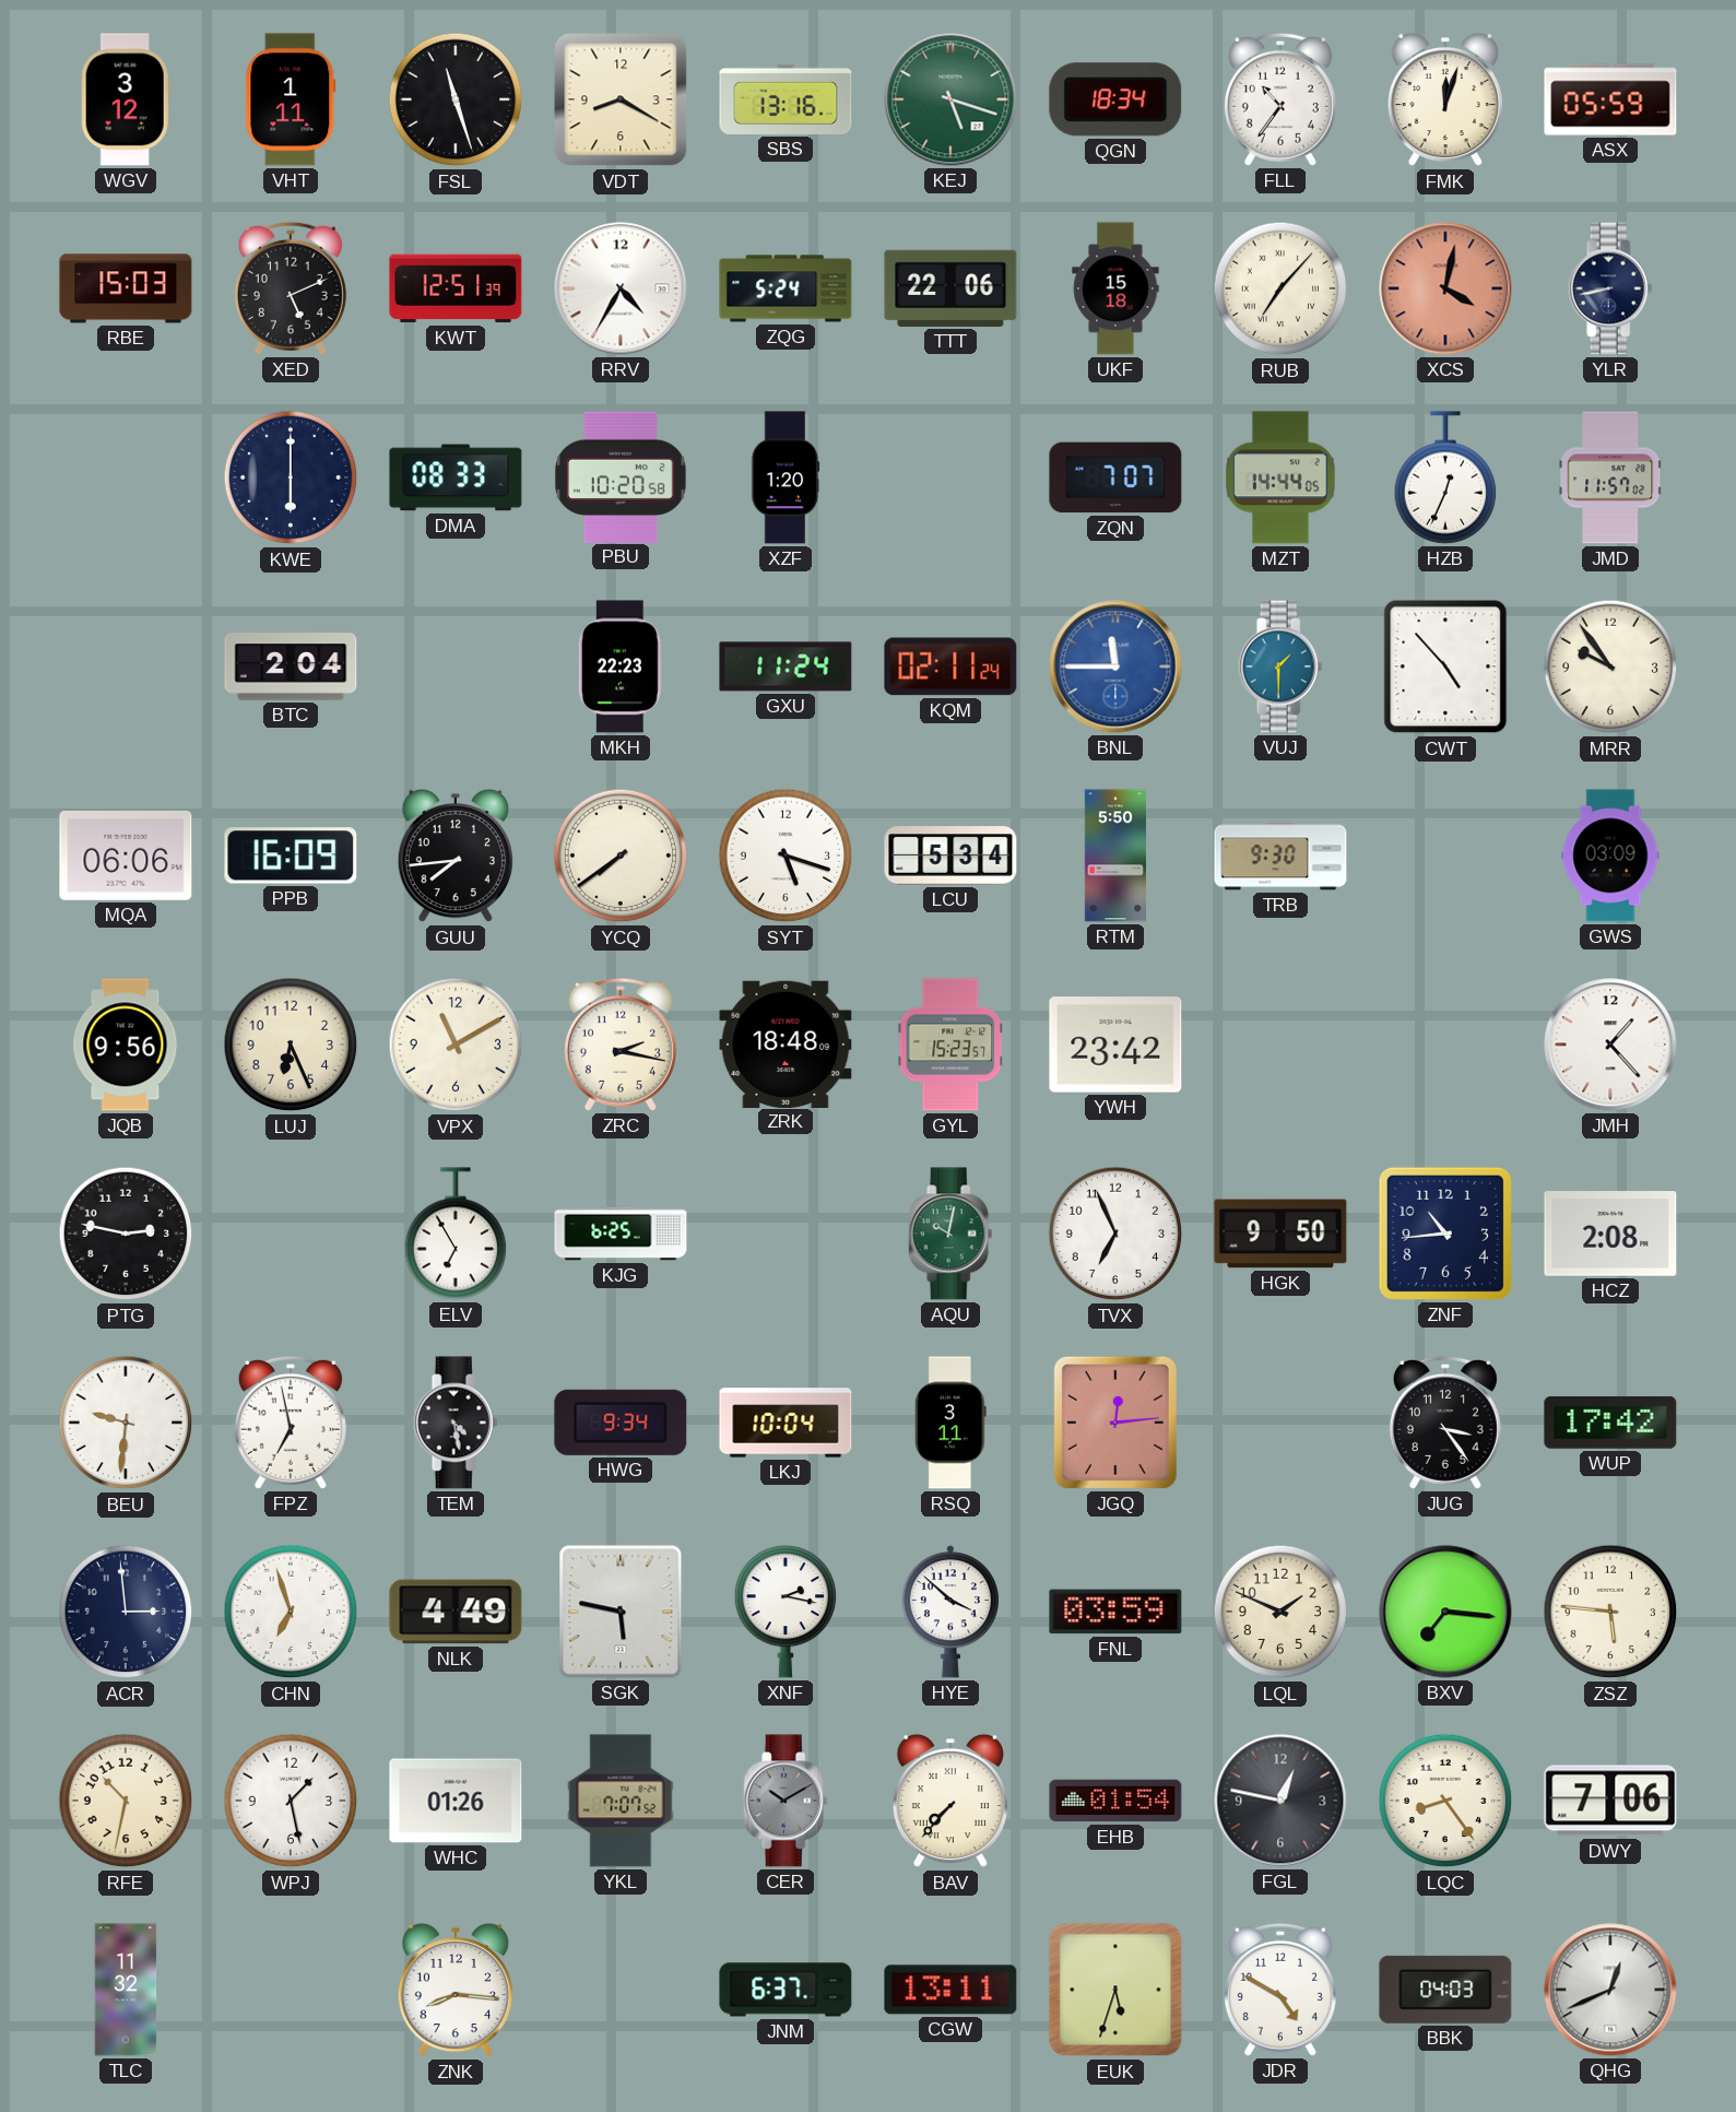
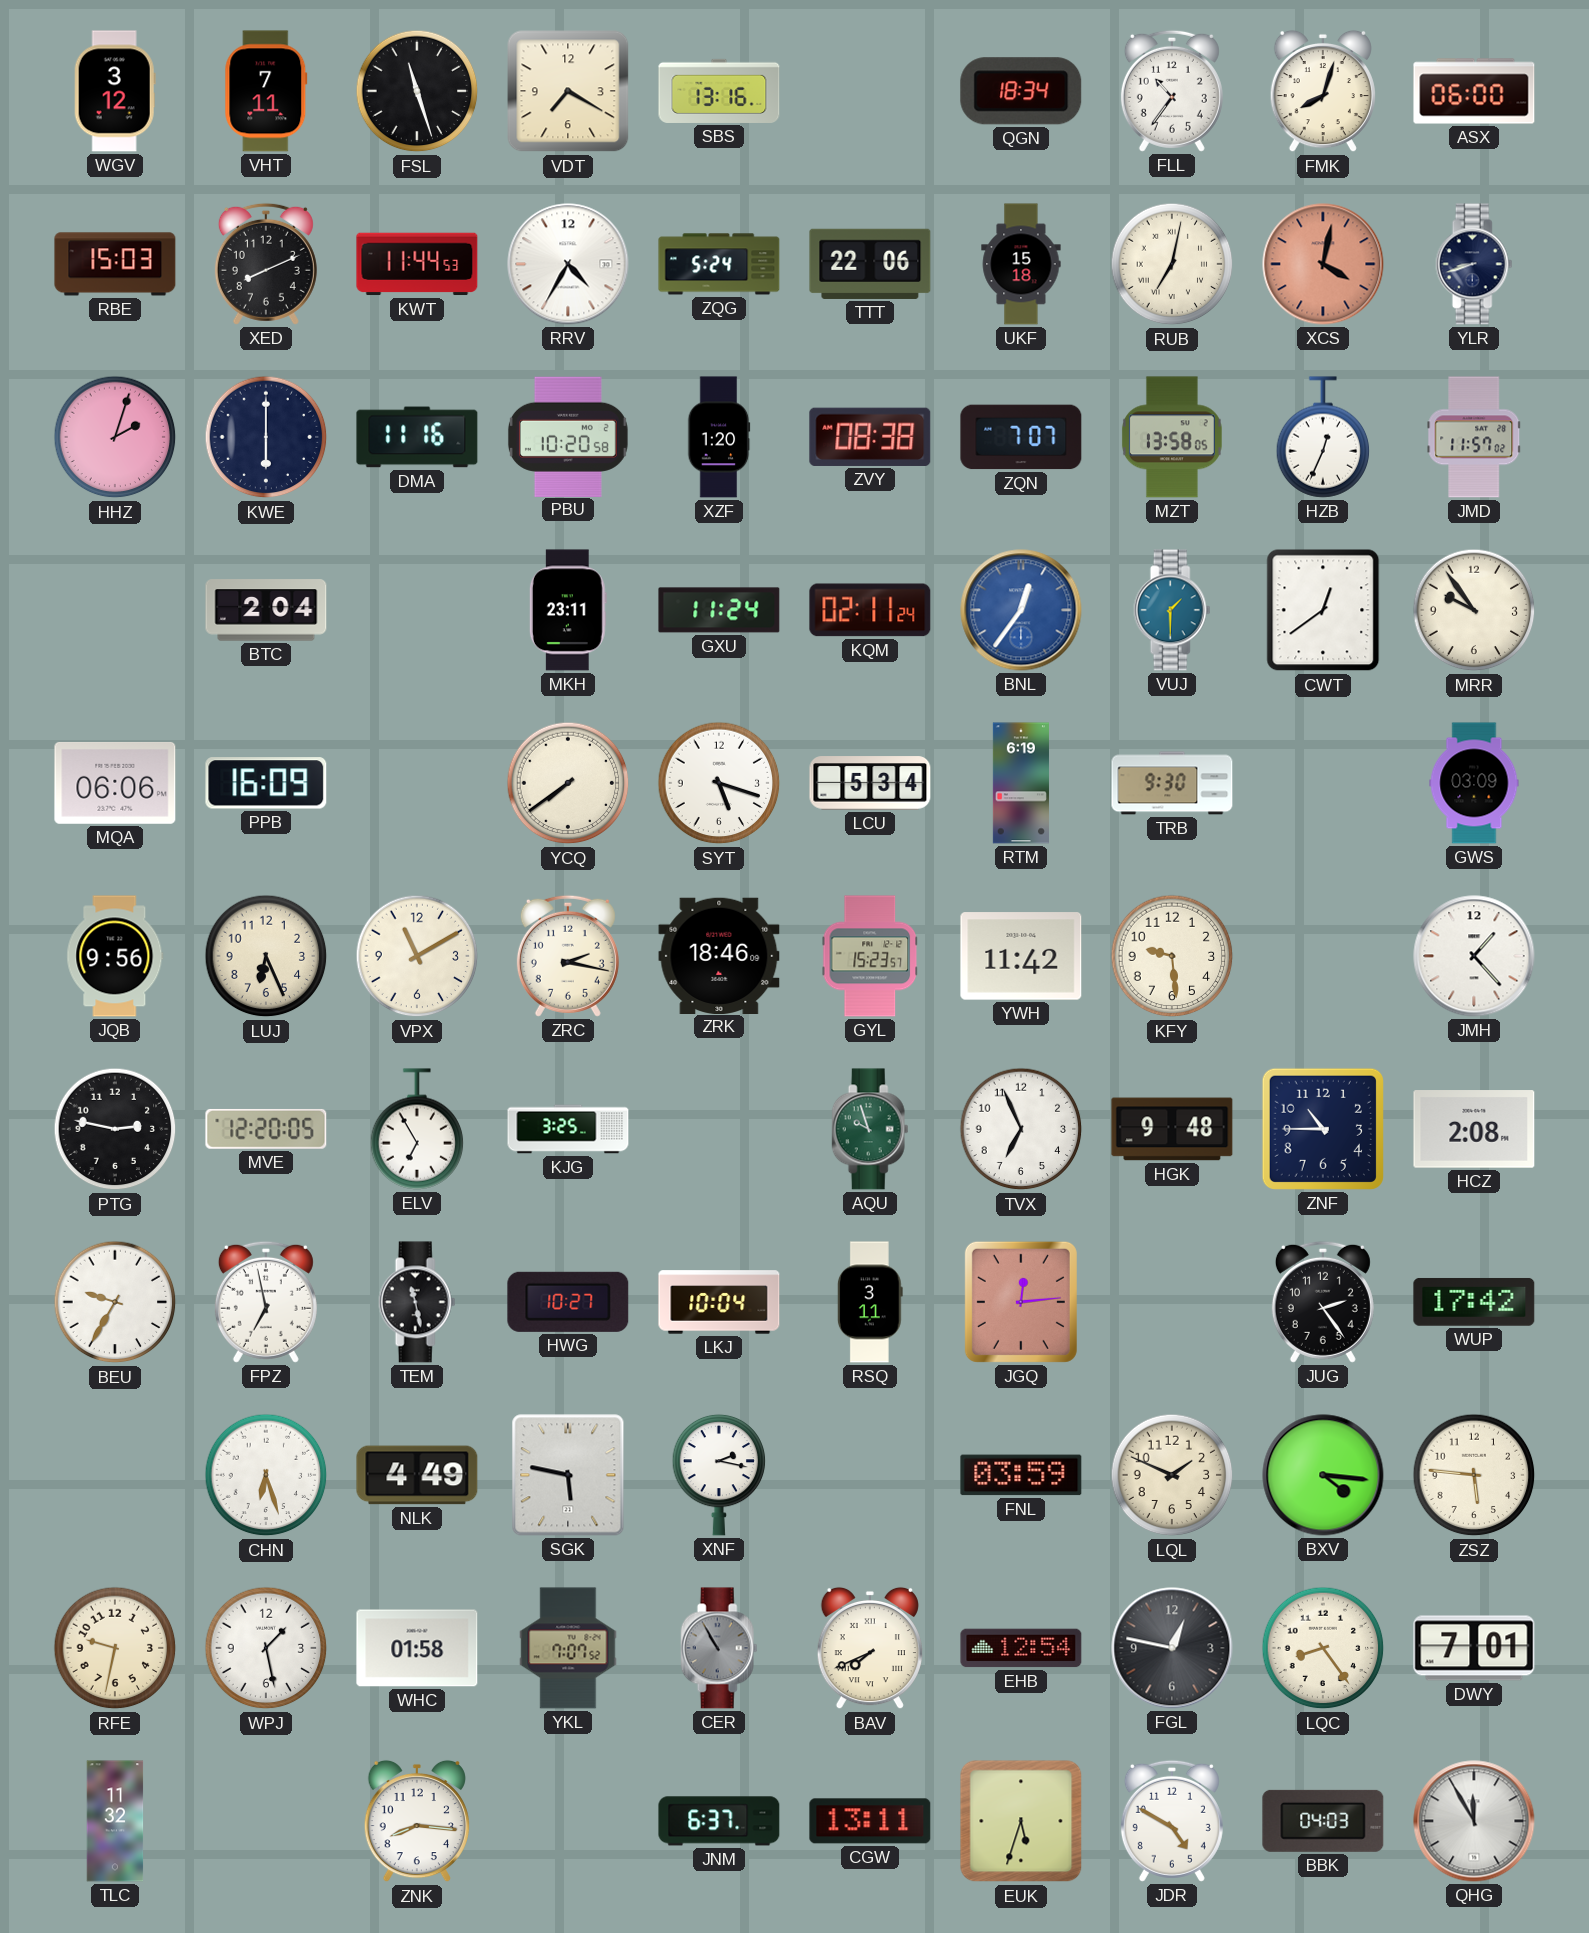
VHT: 1:11 -> 7:11
VDT: 8:20 -> 7:20
KEJ: 5:18 -> none
FMK: 12:03 -> 8:03
ASX: 05:59 -> 06:00
XED: 5:11 -> 8:11
KWT: 12:51 -> 11:44
RUB: 7:07 -> 7:02
YLR: 8:43 -> 8:42
HHZ: none -> 2:03
DMA: 08:33 -> 11:16
ZVY: none -> 08:38
MZT: 14:44 -> 13:58
MKH: 22:23 -> 23:11
BNL: 11:45 -> 12:36
CWT: 4:53 -> 12:39
GUU: 7:44 -> none
RTM: 5:50 -> 6:19
ZRK: 18:48 -> 18:46
YWH: 23:42 -> 11:42
KFY: none -> 9:29
MVE: none -> 12:20
KJG: 6:25 -> 3:25
AQU: 10:02 -> 9:57
HGK: 9:50 -> 9:48
ZNF: 10:44 -> 10:45
BEU: 9:31 -> 9:35
TEM: 4:28 -> 11:28
HWG: 9:34 -> 10:27
JUG: 3:24 -> 2:24
ACR: 2:59 -> none
CHN: 6:57 -> 6:27
HYE: 3:52 -> none
BXV: 7:16 -> 4:16
RFE: 10:32 -> 9:32
WHC: 01:26 -> 01:58
CER: 10:10 -> 10:55
BAV: 7:37 -> 7:41
EHB: 01:54 -> 12:54
DWY: 7:06 -> 7:01
QHG: 12:41 -> 11:55
